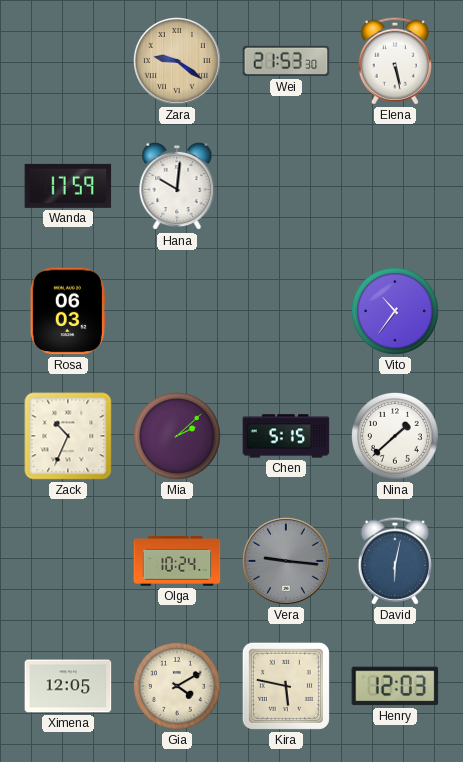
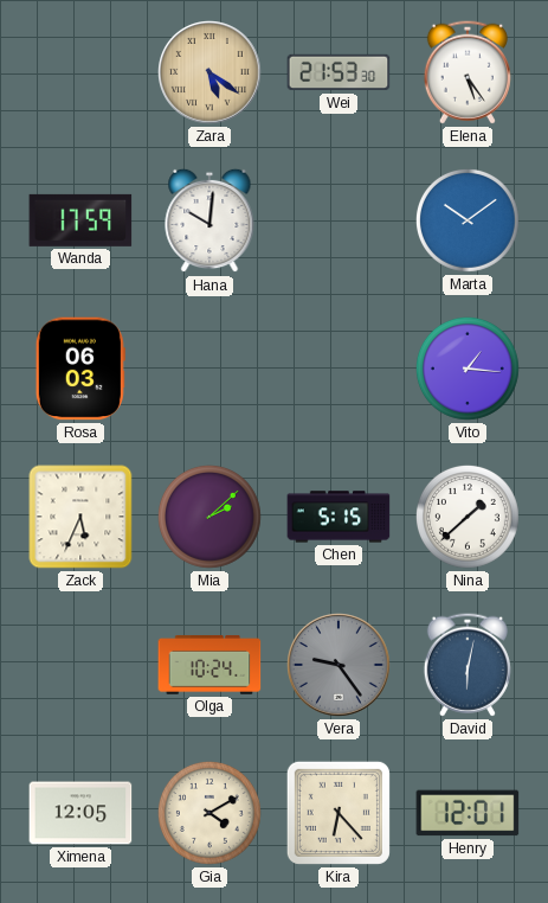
Zara: 9:21 -> 5:21
Elena: 5:28 -> 5:24
Marta: none -> 10:09
Vito: 10:36 -> 1:16
Zack: 10:34 -> 5:34
Vera: 9:16 -> 9:24
Kira: 5:47 -> 6:23
Henry: 12:03 -> 12:01
